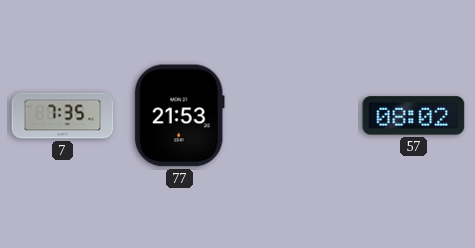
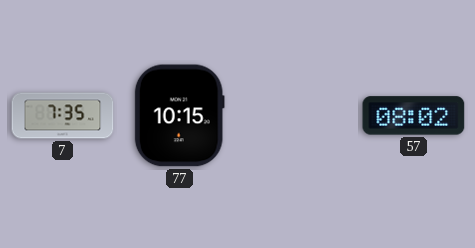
77: 21:53 -> 10:15
